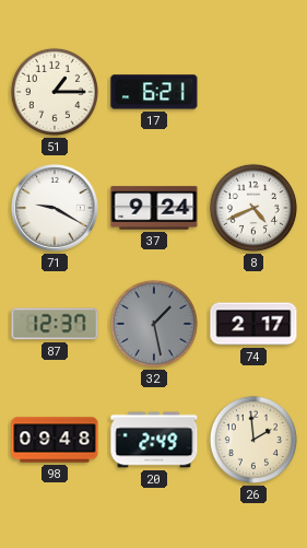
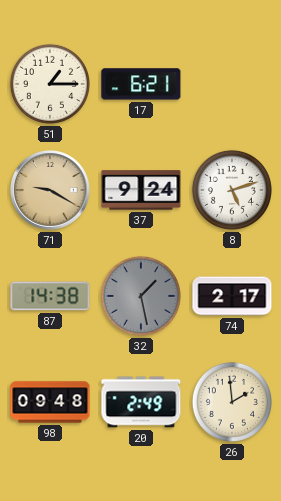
71 dial: white -> champagne
8: 4:41 -> 5:12
87: 12:37 -> 14:38
